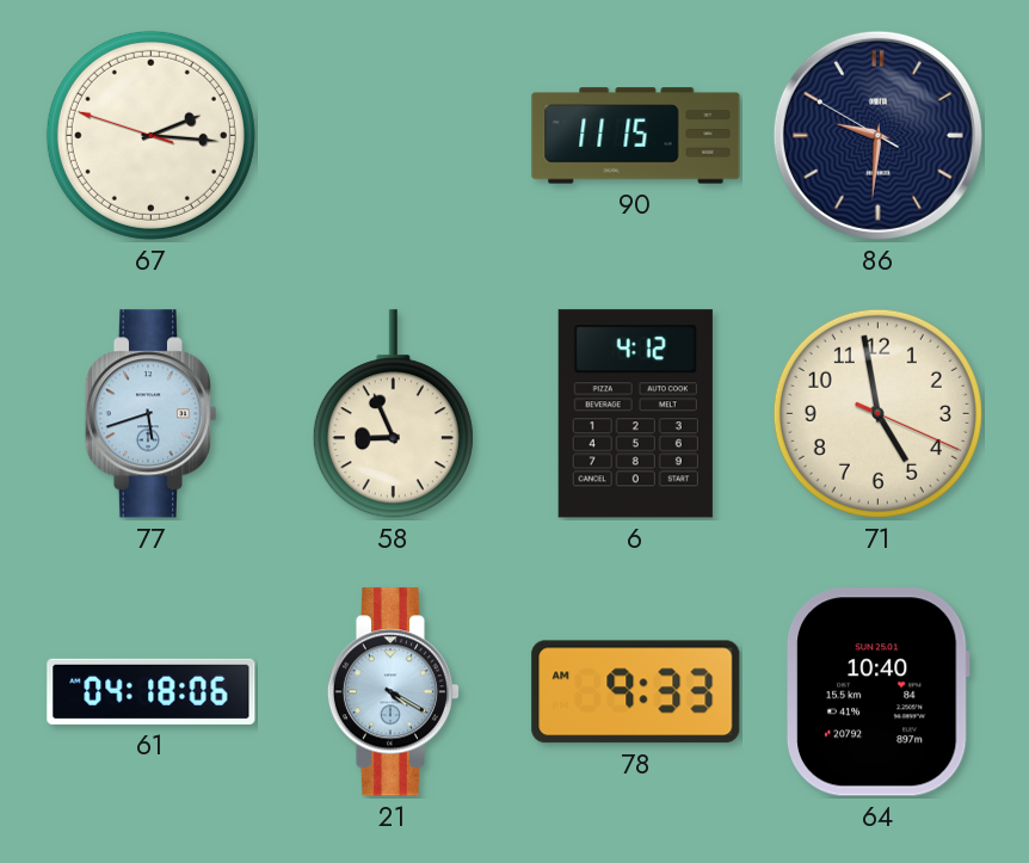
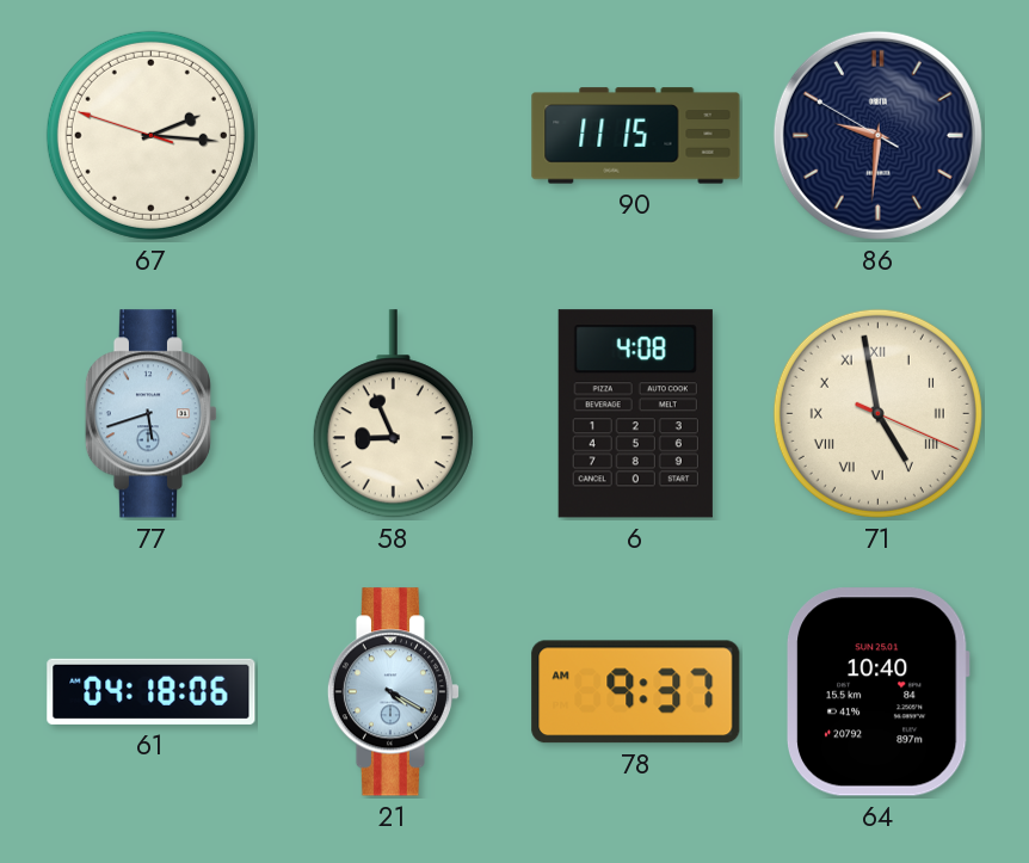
6: 4:12 -> 4:08
71 numerals: Arabic -> Roman
78: 9:33 -> 9:37
